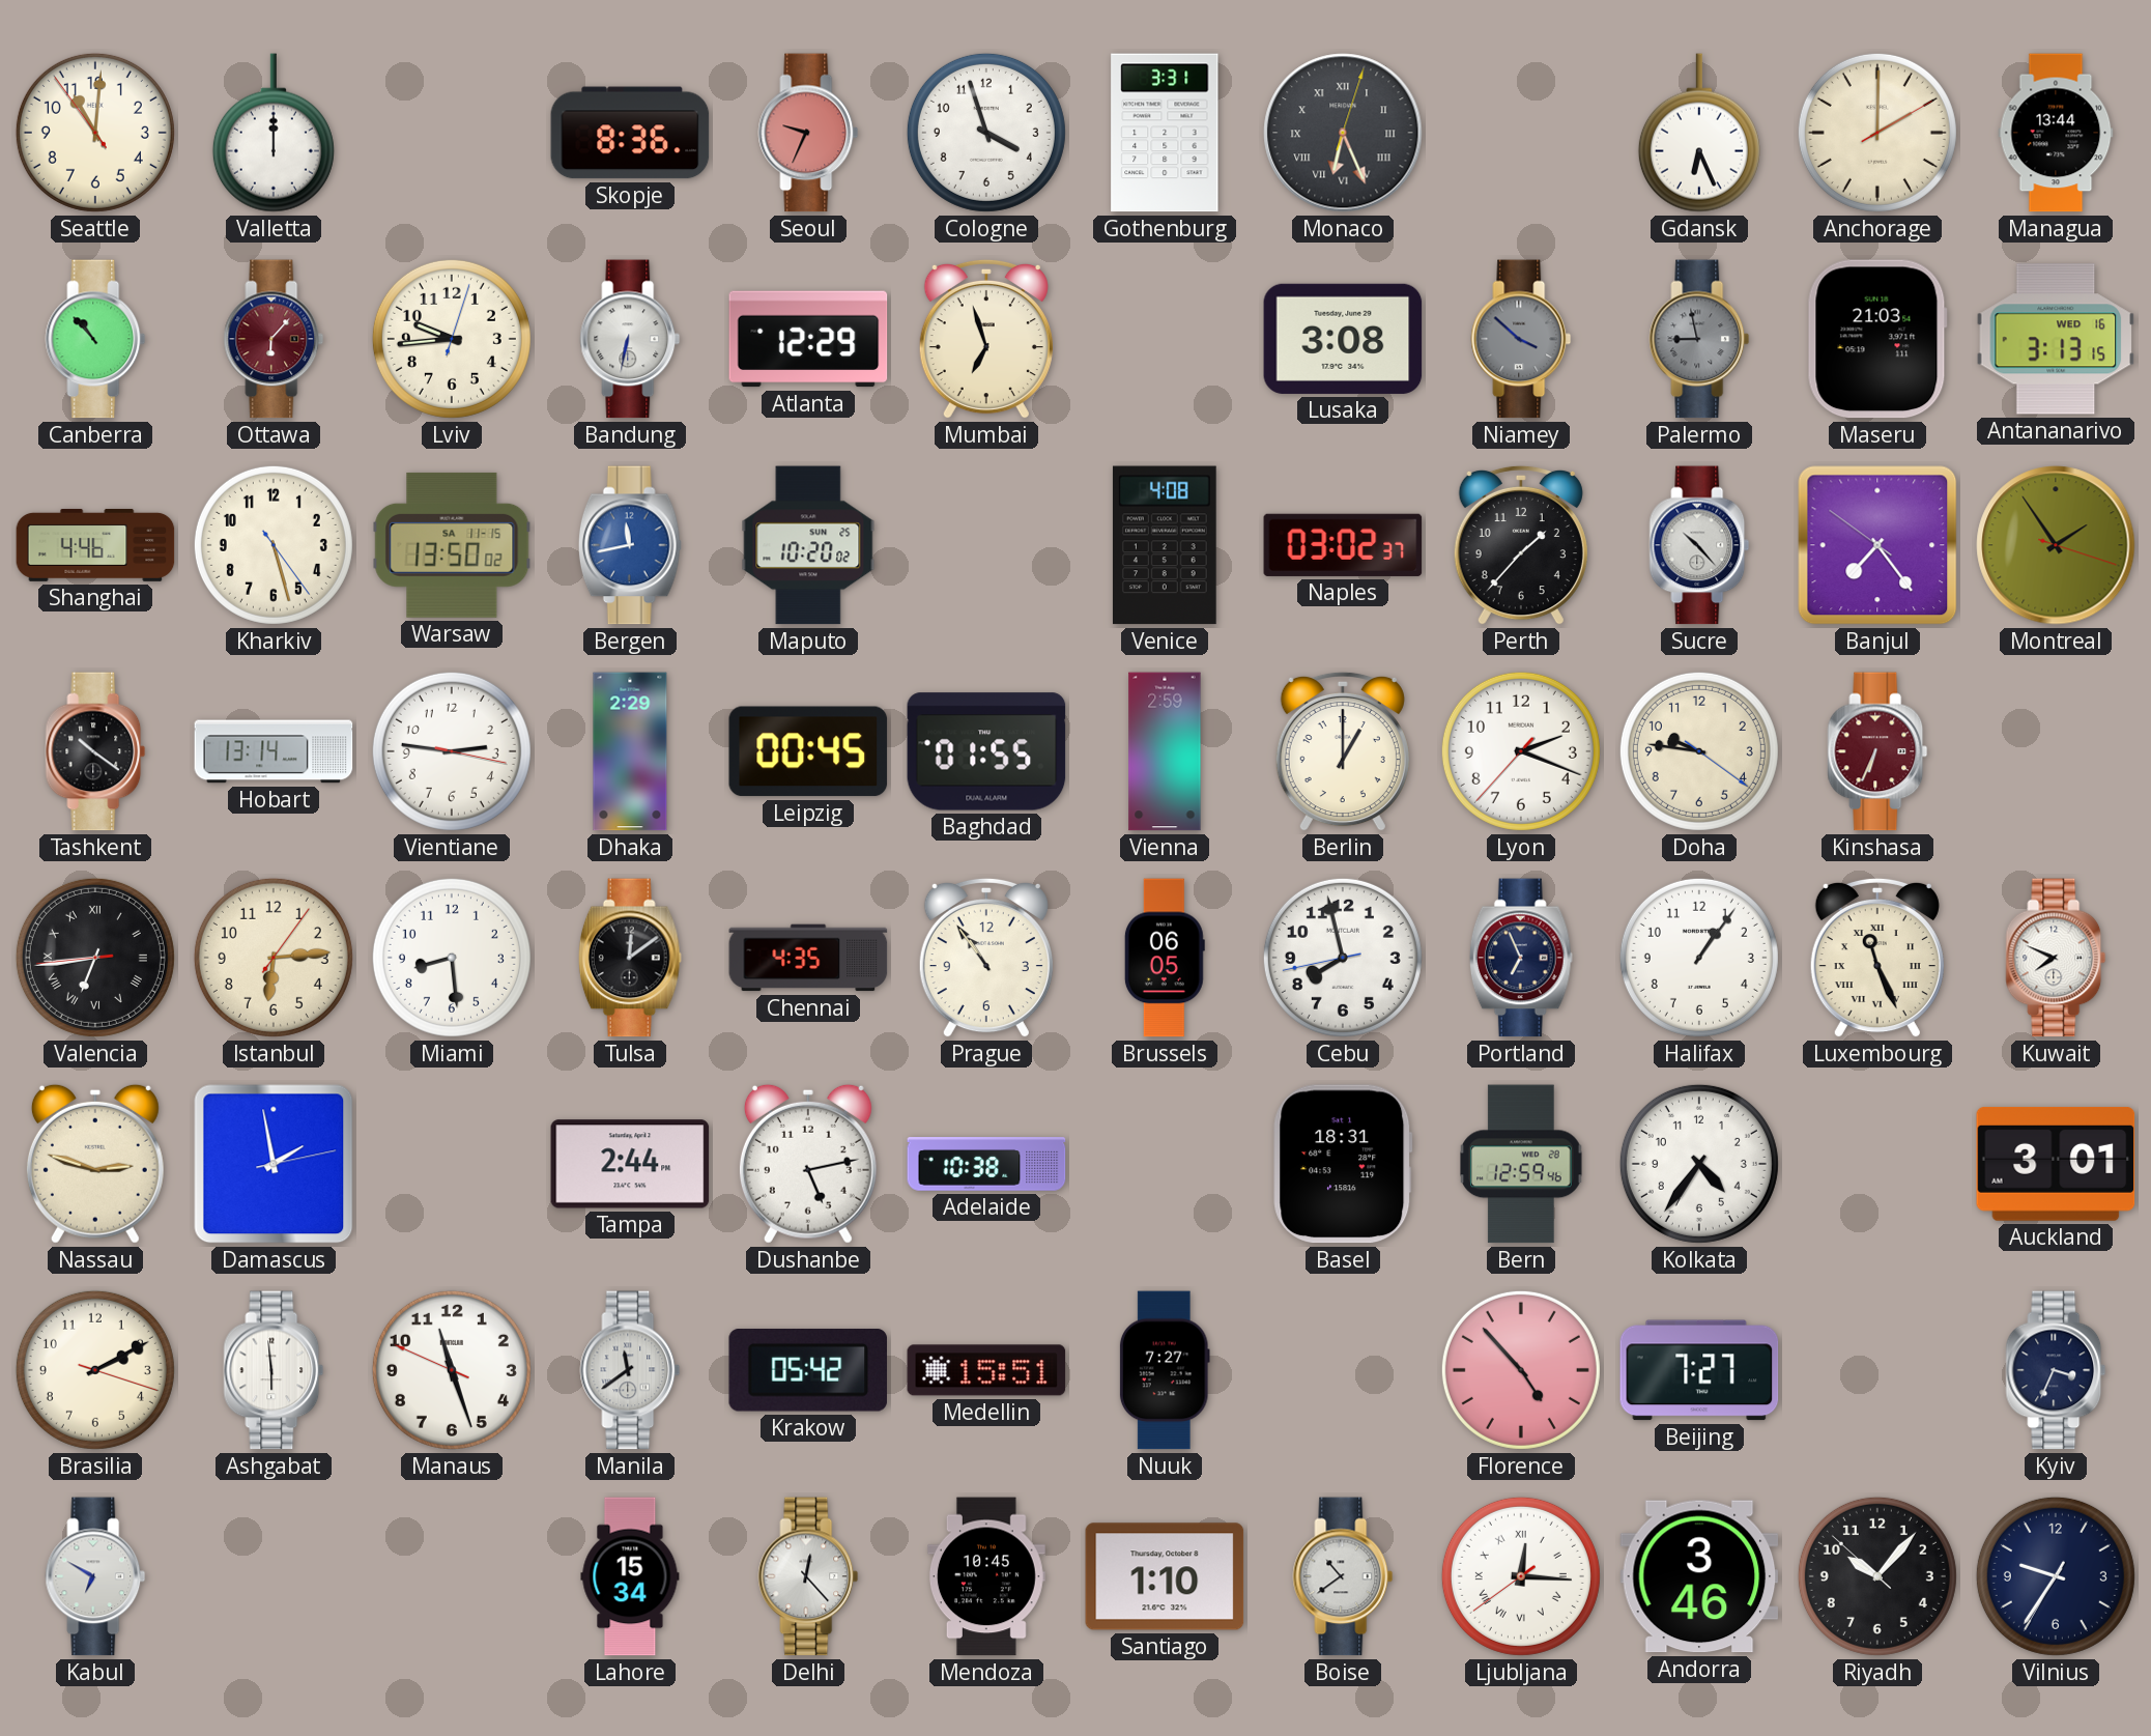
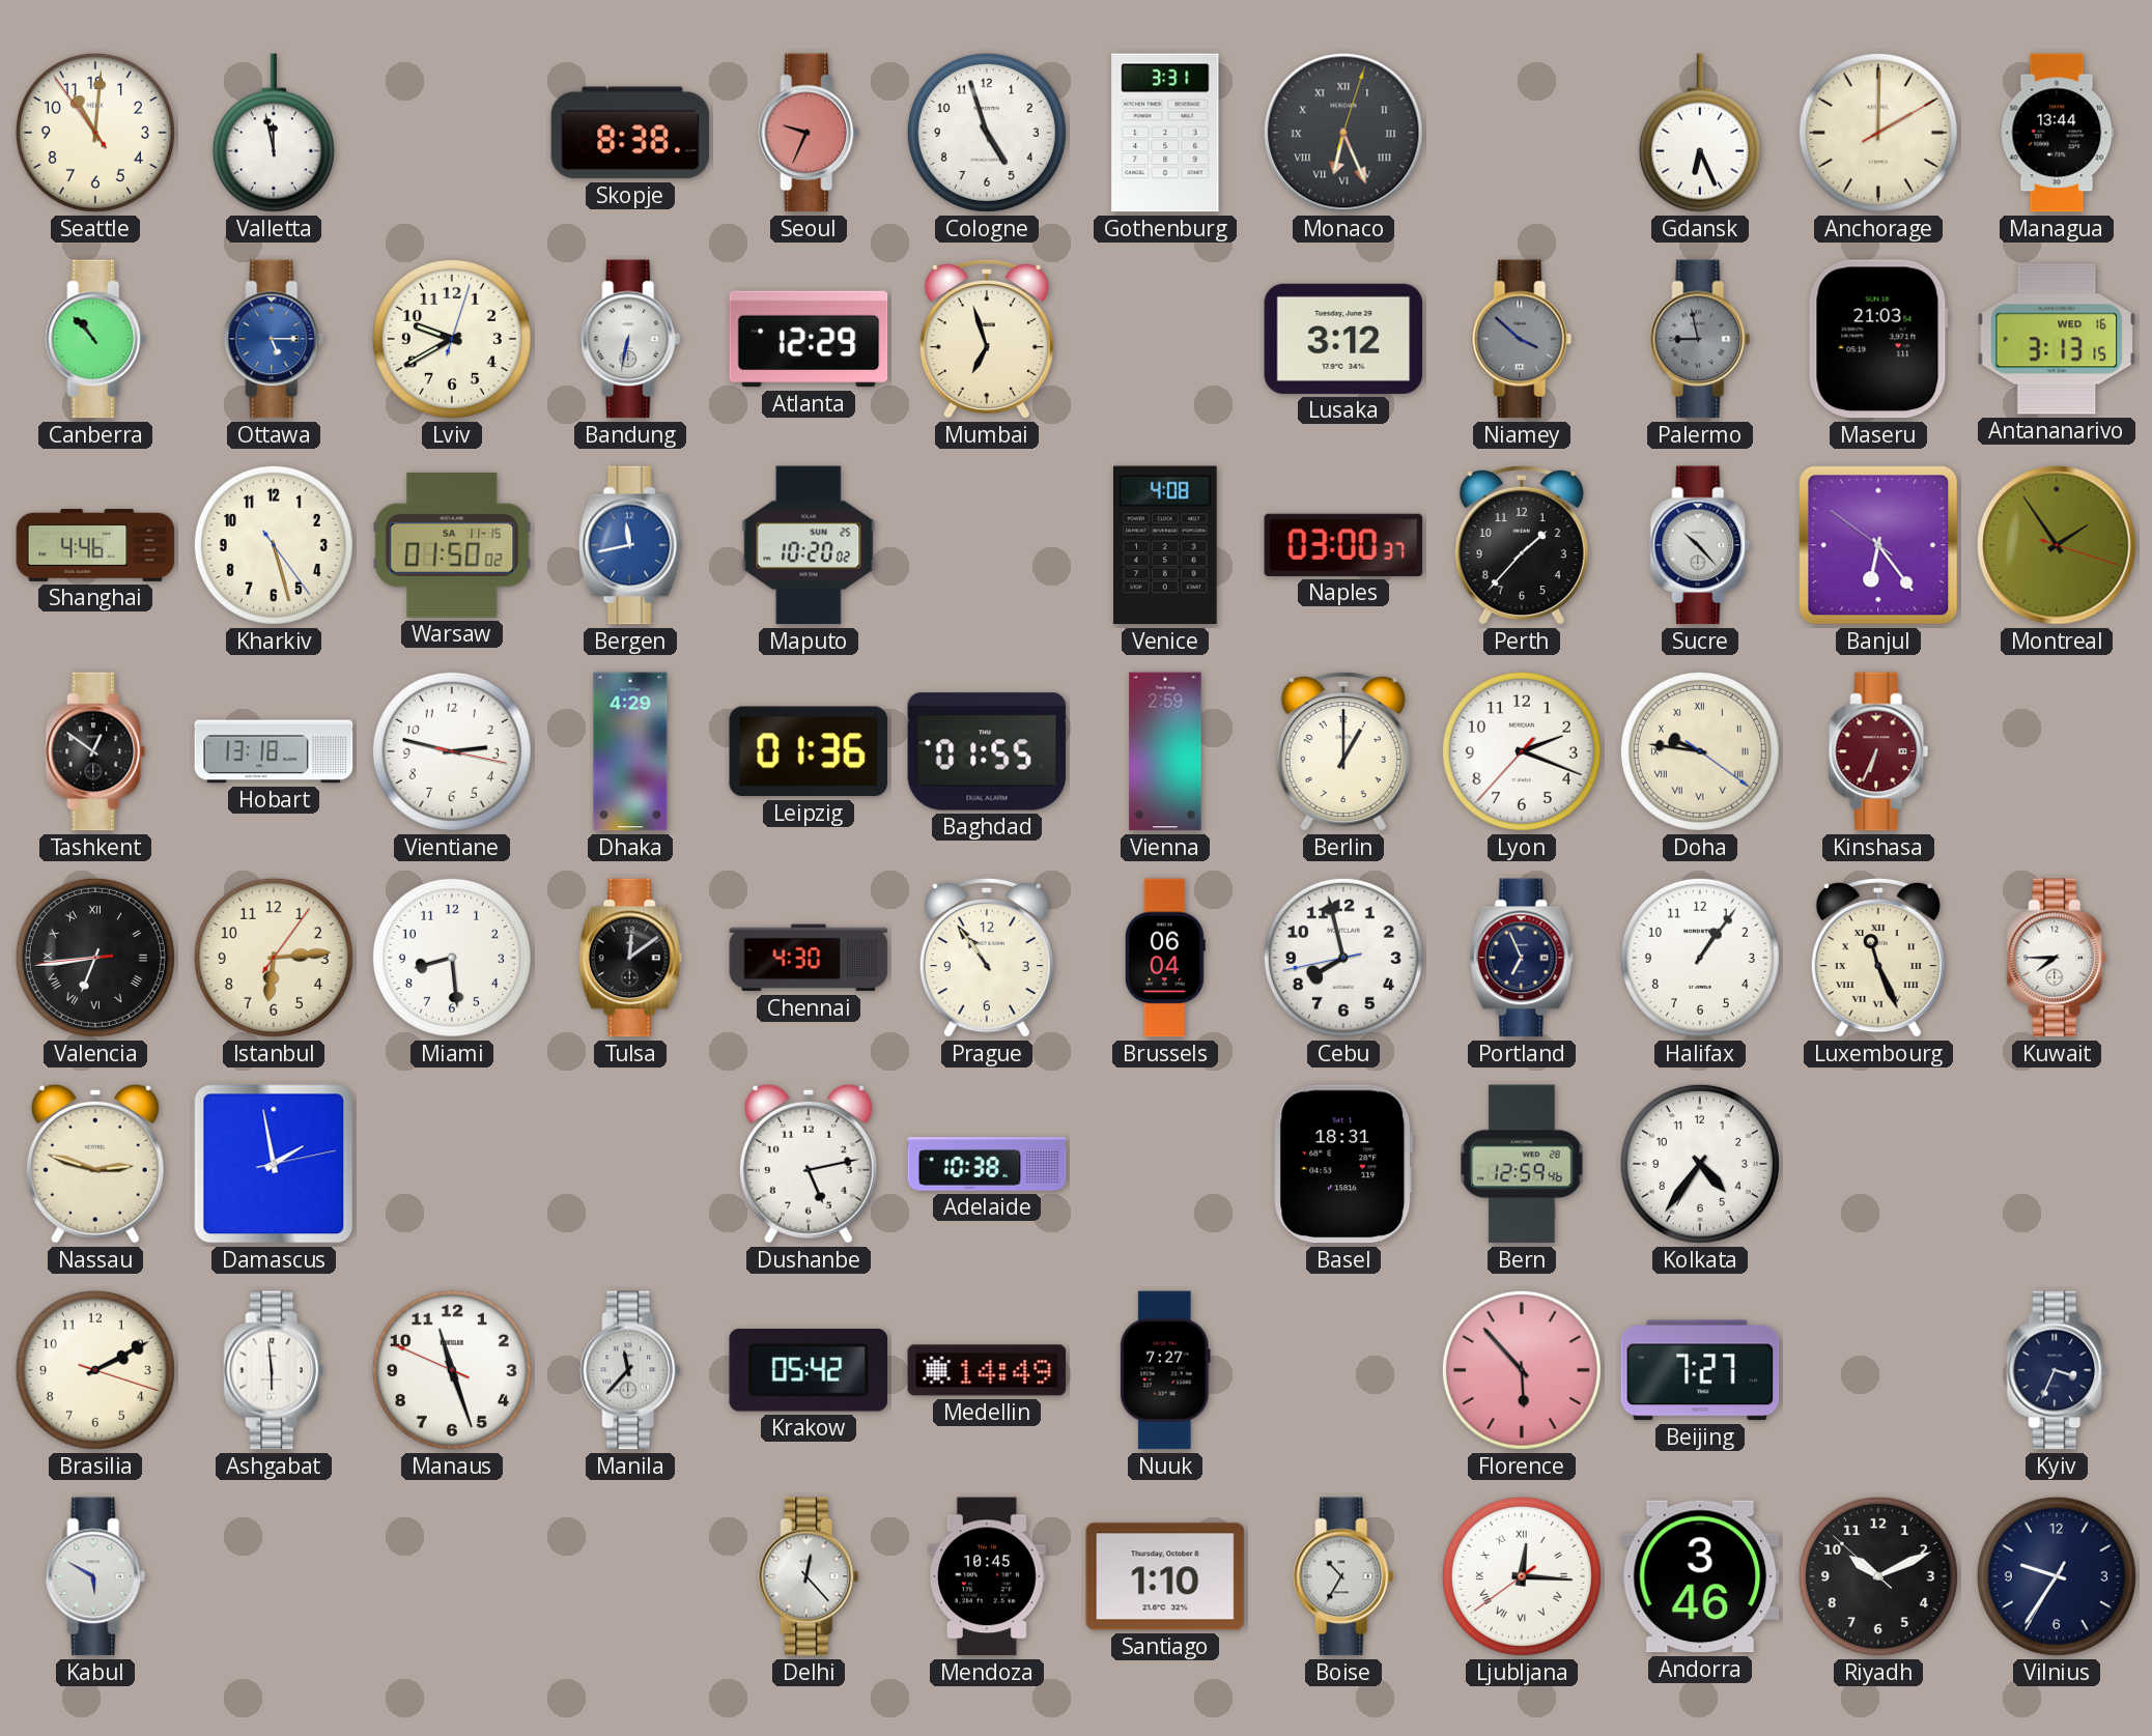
Valletta: 12:00 -> 11:58
Skopje: 8:36 -> 8:38
Cologne: 3:57 -> 4:57
Ottawa: 6:07 -> 5:15
Ottawa dial: burgundy -> blue
Lviv: 9:44 -> 9:40
Lusaka: 3:08 -> 3:12
Warsaw: 13:50 -> 01:50
Naples: 03:02 -> 03:00
Banjul: 7:23 -> 6:23
Tashkent: 10:21 -> 12:51
Hobart: 13:14 -> 13:18
Vientiane: 2:46 -> 2:47
Dhaka: 2:29 -> 4:29
Leipzig: 00:45 -> 01:36
Doha numerals: Arabic -> Roman
Chennai: 4:35 -> 4:30
Brussels: 06:05 -> 06:04
Kuwait: 7:49 -> 7:45
Tampa: 2:44 -> none
Auckland: 3:01 -> none
Manila: 11:39 -> 11:37
Medellin: 15:51 -> 14:49
Florence: 4:53 -> 5:53
Kabul: 6:50 -> 5:50
Lahore: 15:34 -> none
Boise: 10:39 -> 10:35
Riyadh: 10:06 -> 10:10
